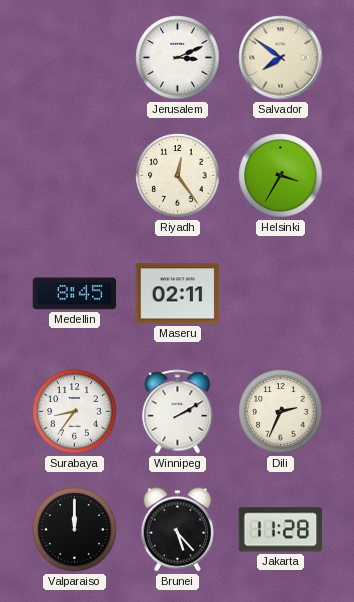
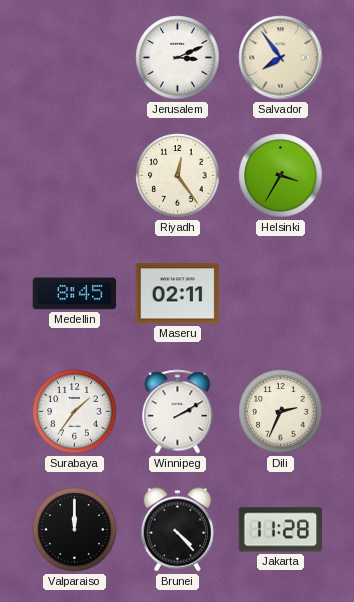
Salvador: 7:51 -> 7:54
Surabaya: 8:36 -> 1:36
Brunei: 5:23 -> 4:23
